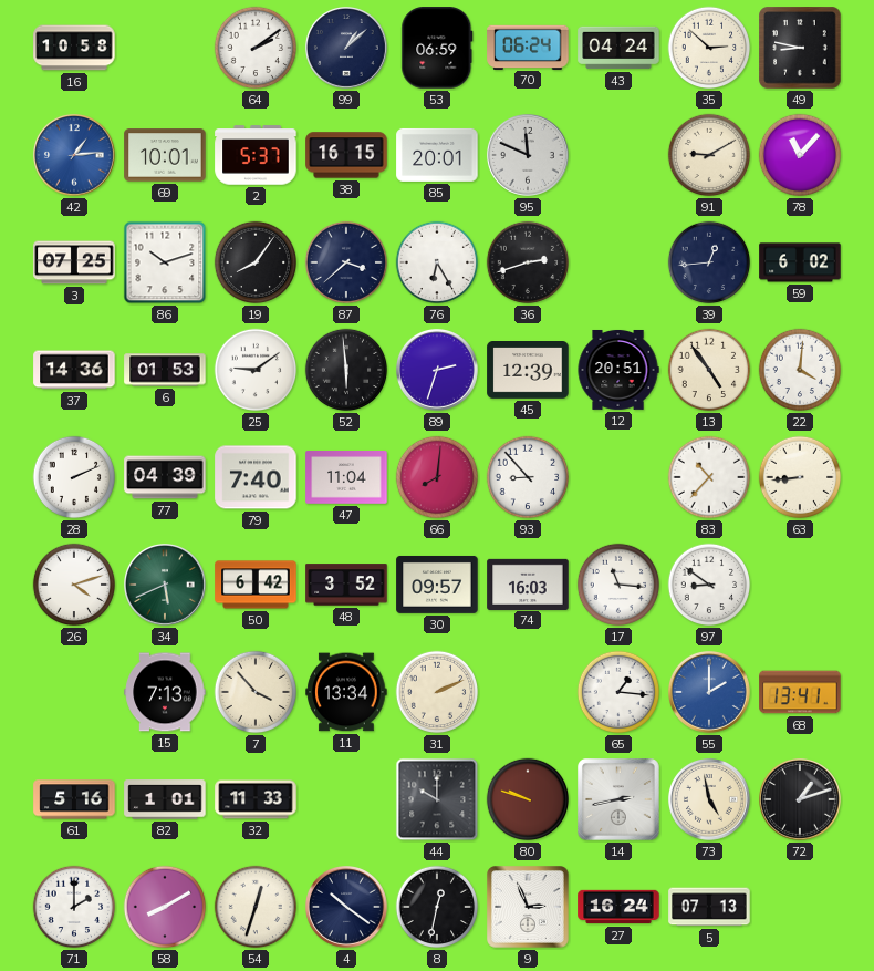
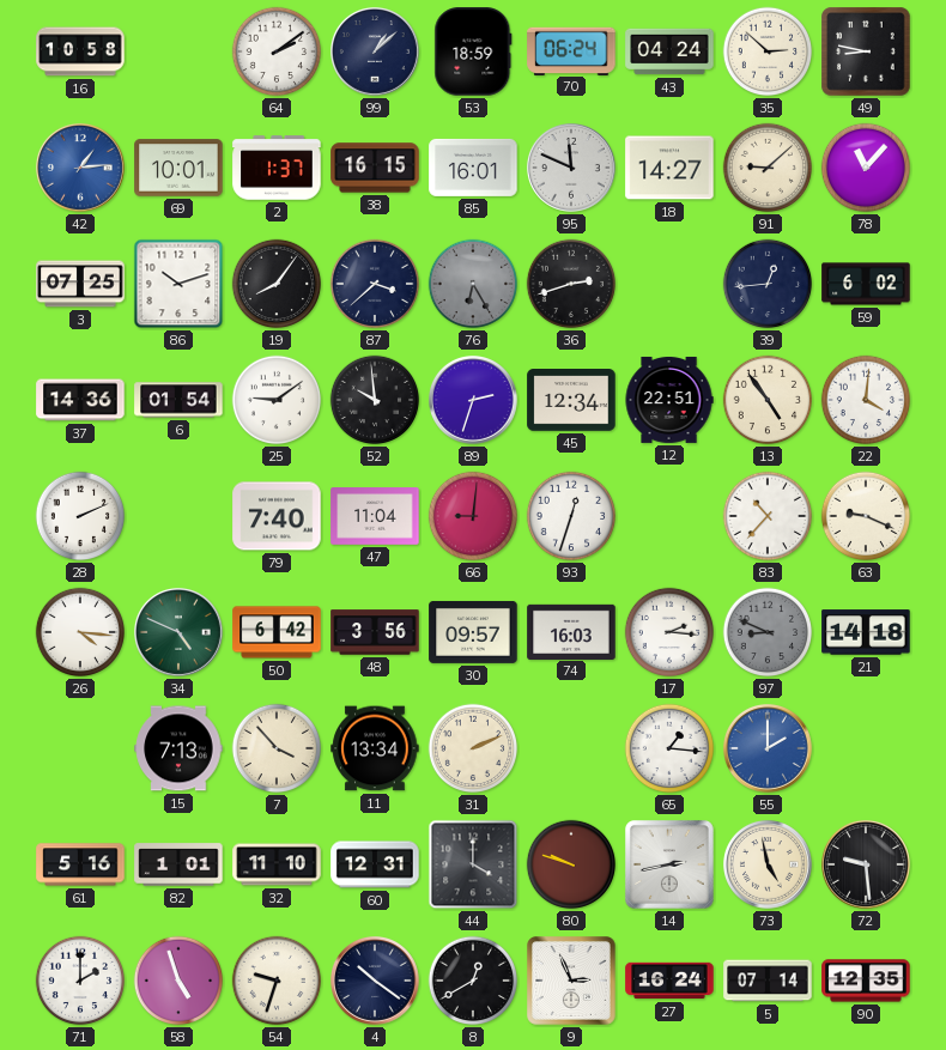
53: 06:59 -> 18:59
2: 5:37 -> 1:37
85: 20:01 -> 16:01
18: none -> 14:27
91: 9:10 -> 9:08
76 dial: white -> grey
6: 01:53 -> 01:54
52: 5:59 -> 9:59
45: 12:39 -> 12:34
12: 20:51 -> 22:51
77: 04:39 -> none
66: 8:01 -> 9:01
93: 8:53 -> 12:33
63: 8:44 -> 9:19
26: 4:12 -> 4:16
34: 5:41 -> 4:49
48: 3:52 -> 3:56
17: 11:16 -> 2:16
97: 8:51 -> 8:49
97 dial: white -> grey
21: none -> 14:18
68: 13:41 -> none
32: 11:33 -> 11:10
60: none -> 12:31
44: 10:00 -> 4:00
72: 1:12 -> 9:29
58: 8:10 -> 4:57
54: 12:33 -> 9:33
8: 12:32 -> 12:40
5: 07:13 -> 07:14
90: none -> 12:35
